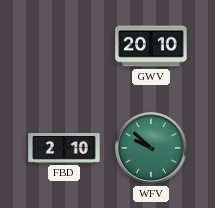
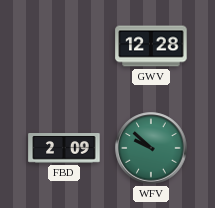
GWV: 20:10 -> 12:28
FBD: 2:10 -> 2:09
